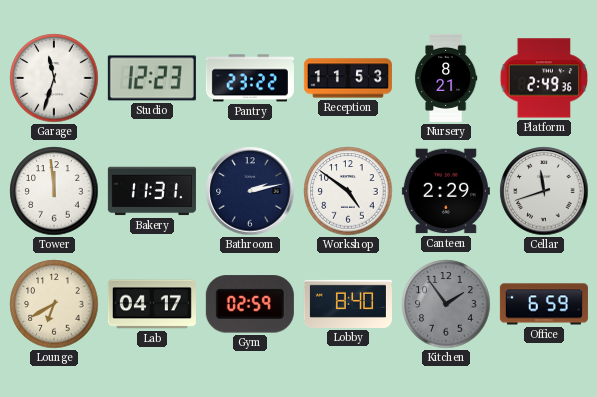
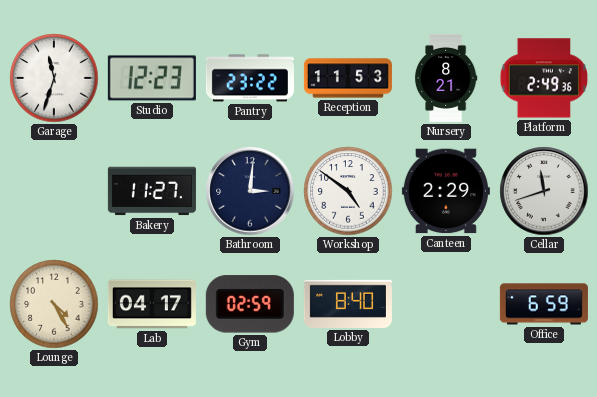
Tower: 11:59 -> none
Bakery: 11:31 -> 11:27
Bathroom: 2:13 -> 3:01
Lounge: 6:40 -> 4:25
Kitchen: 1:54 -> none
